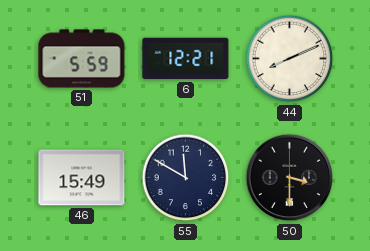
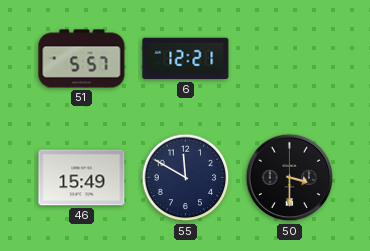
51: 5:59 -> 5:57
44: 8:11 -> none
